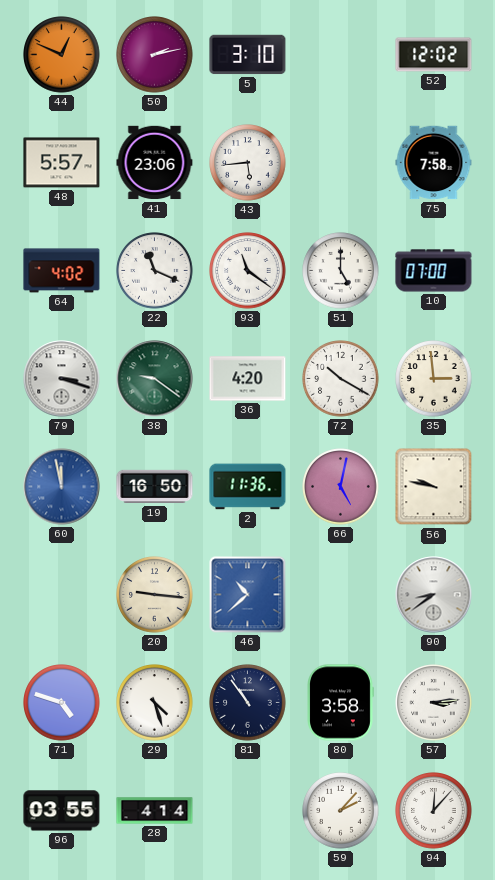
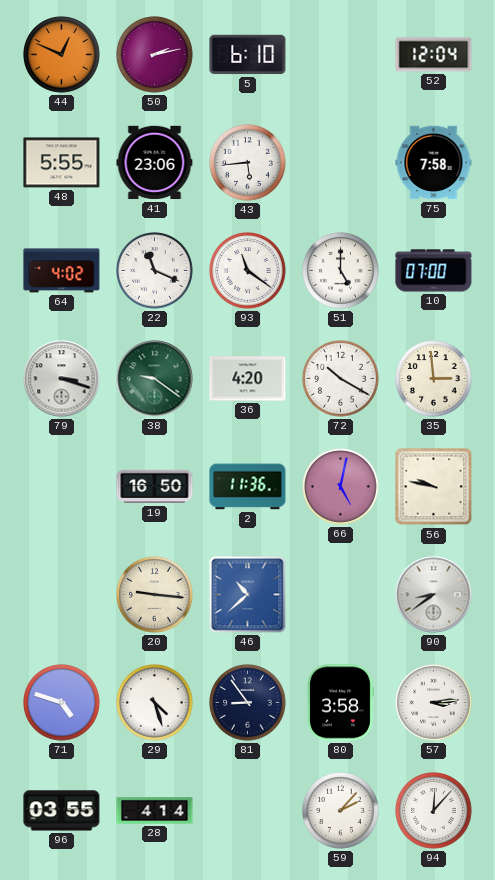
5: 3:10 -> 6:10
52: 12:02 -> 12:04
48: 5:57 -> 5:55
60: 11:58 -> none
81: 10:54 -> 8:54
